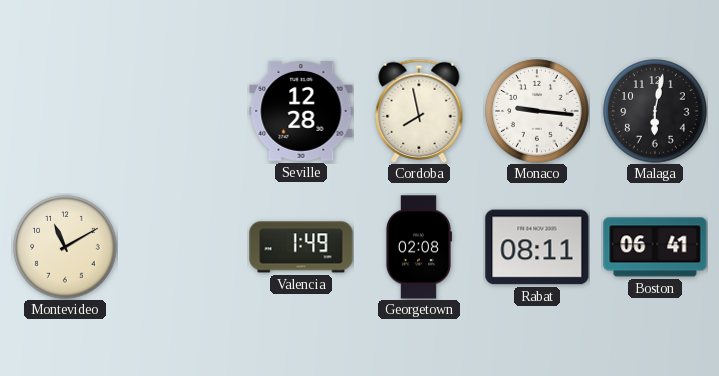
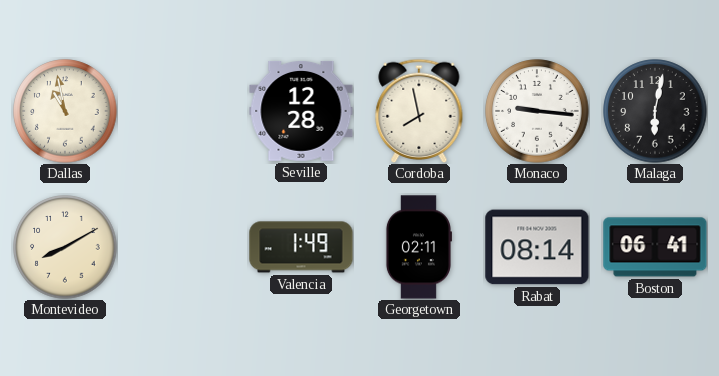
Dallas: none -> 10:58
Montevideo: 11:10 -> 8:10
Georgetown: 02:08 -> 02:11
Rabat: 08:11 -> 08:14
